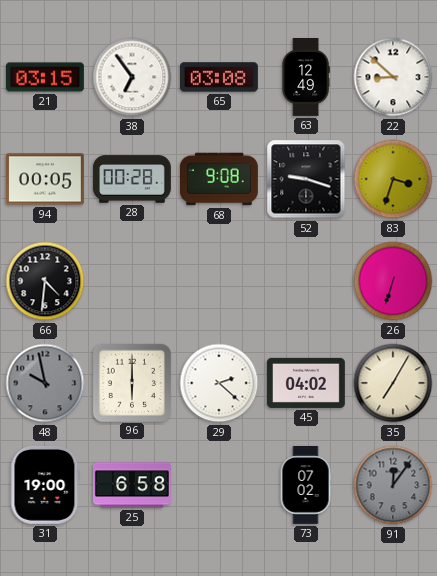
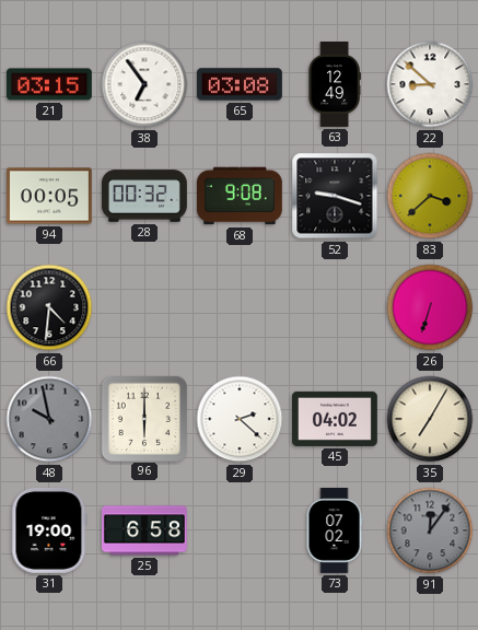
28: 00:28 -> 00:32
83: 3:33 -> 3:38
